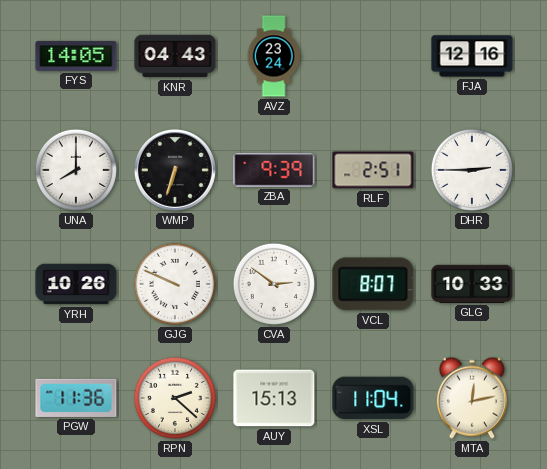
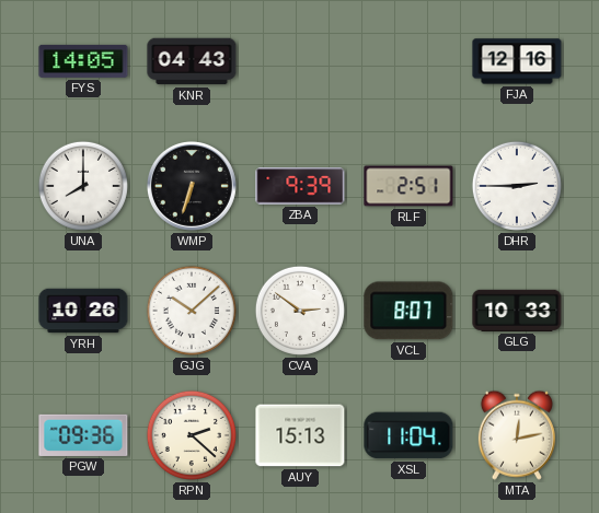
AVZ: 23:24 -> none
GJG: 9:49 -> 10:08
PGW: 11:36 -> 09:36
